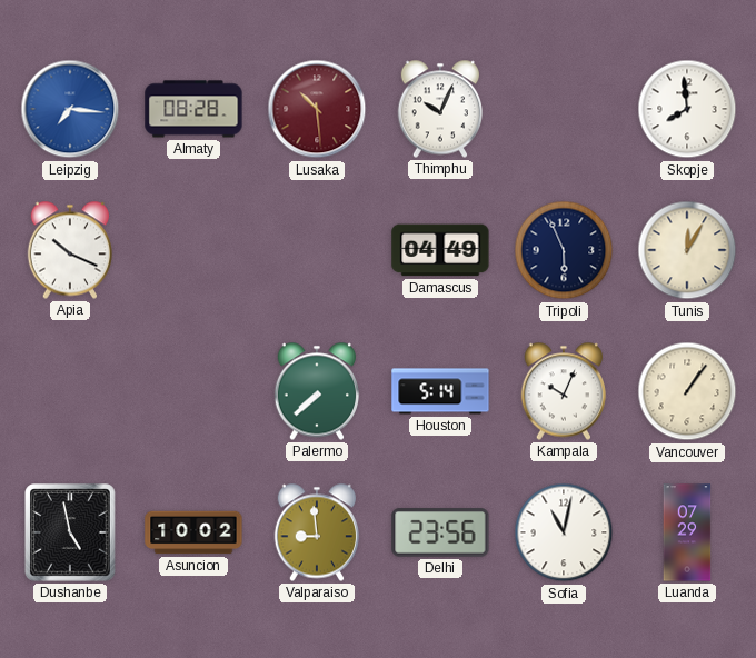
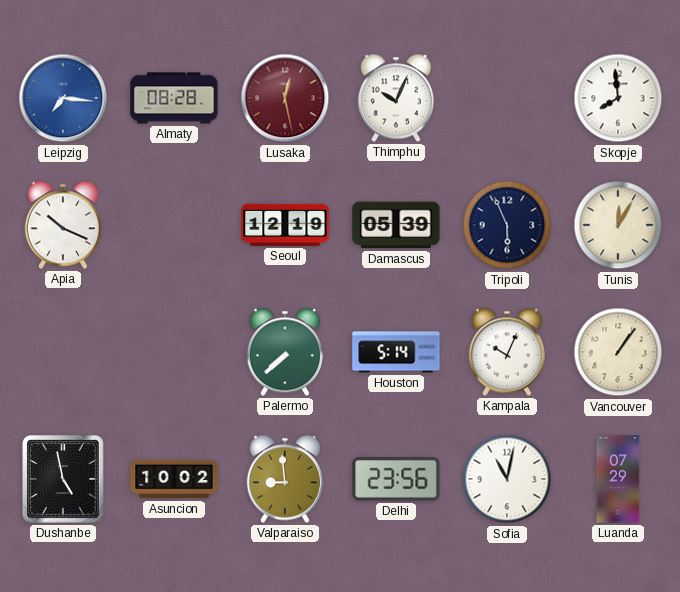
Lusaka: 10:29 -> 12:28
Seoul: none -> 12:19
Damascus: 04:49 -> 05:39
